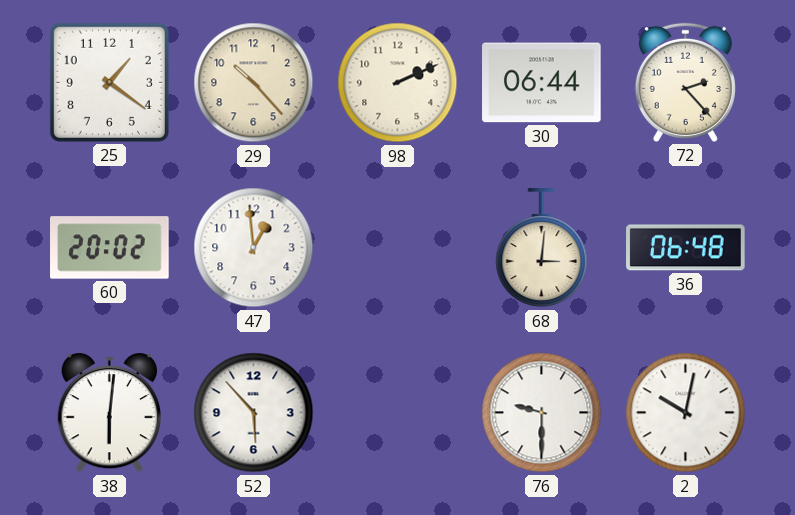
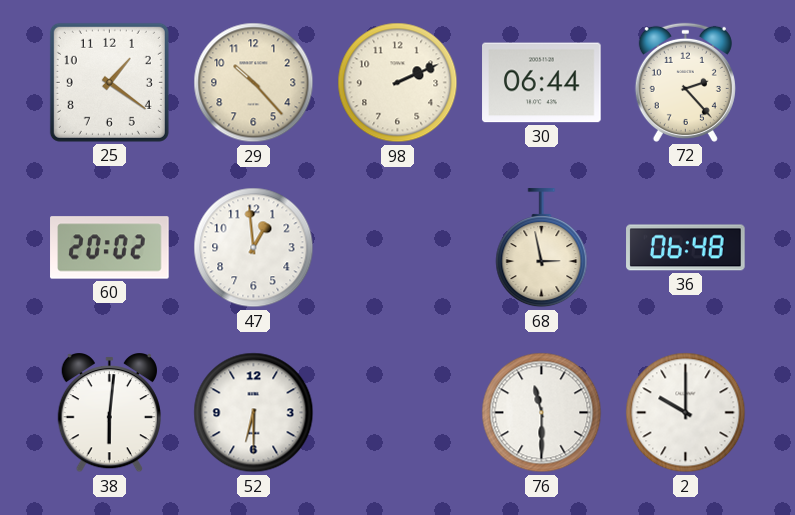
68: 3:01 -> 2:58
52: 5:53 -> 6:30
76: 9:30 -> 11:30
2: 10:02 -> 10:00
